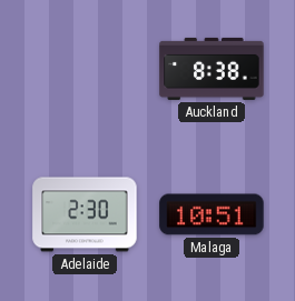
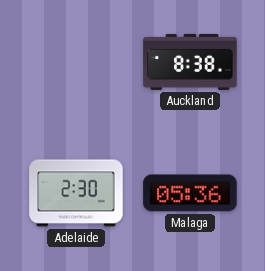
Malaga: 10:51 -> 05:36
